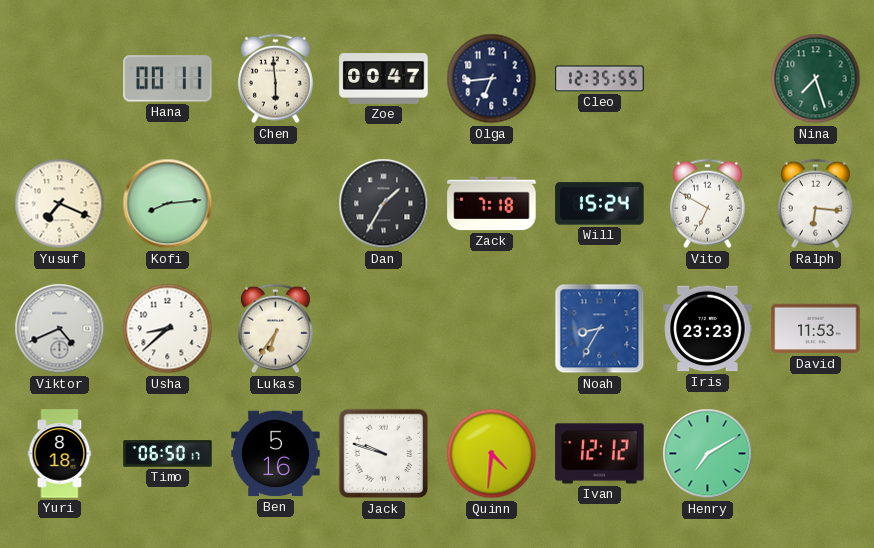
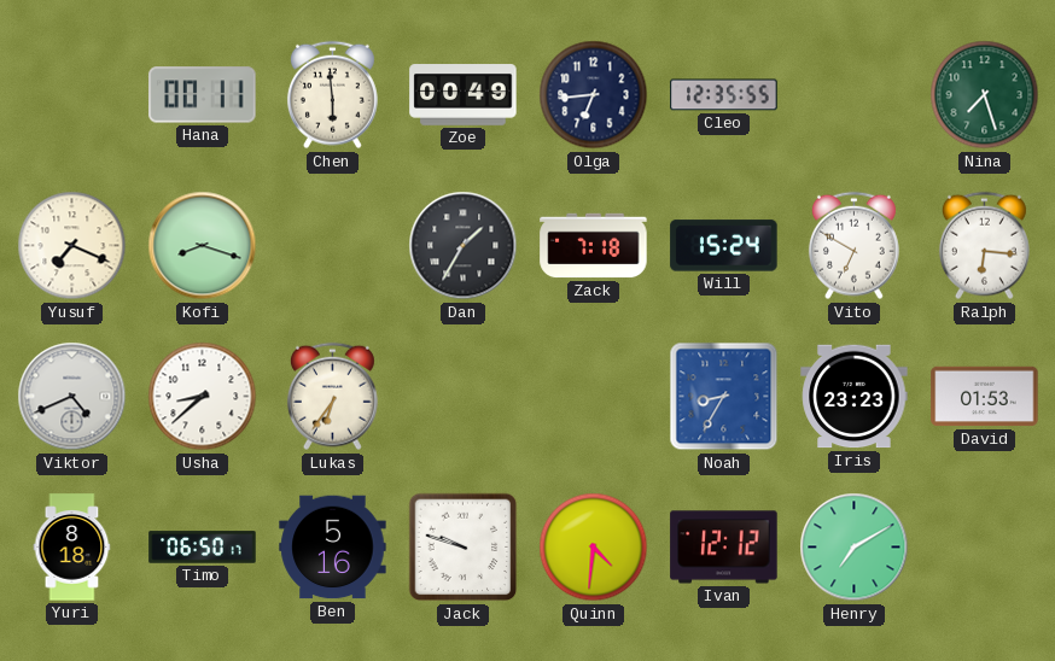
Zoe: 00:47 -> 00:49
Kofi: 8:14 -> 8:18
David: 11:53 -> 01:53
